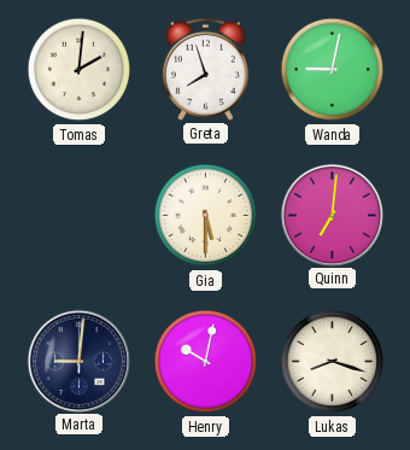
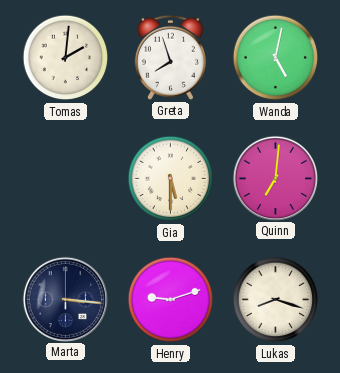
Wanda: 9:02 -> 5:02
Marta: 9:01 -> 3:16
Henry: 10:02 -> 9:12
